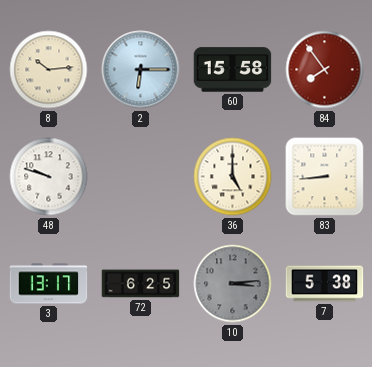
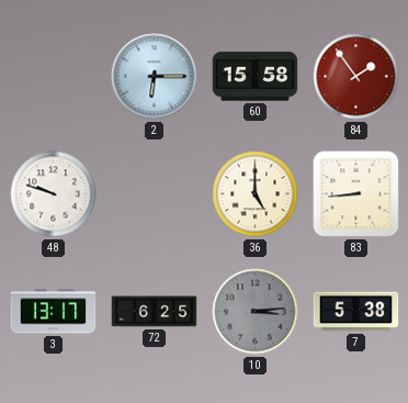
8: 10:14 -> none
84: 7:54 -> 1:54
